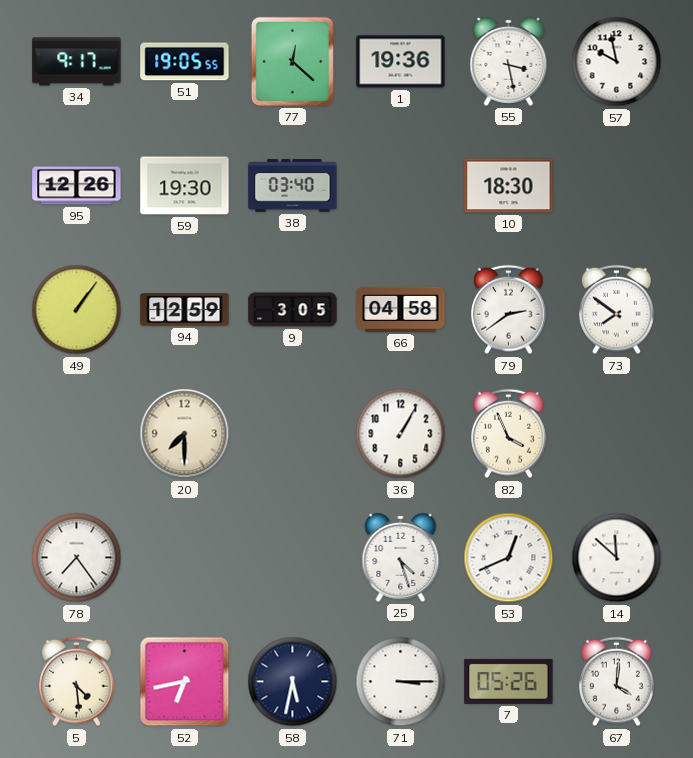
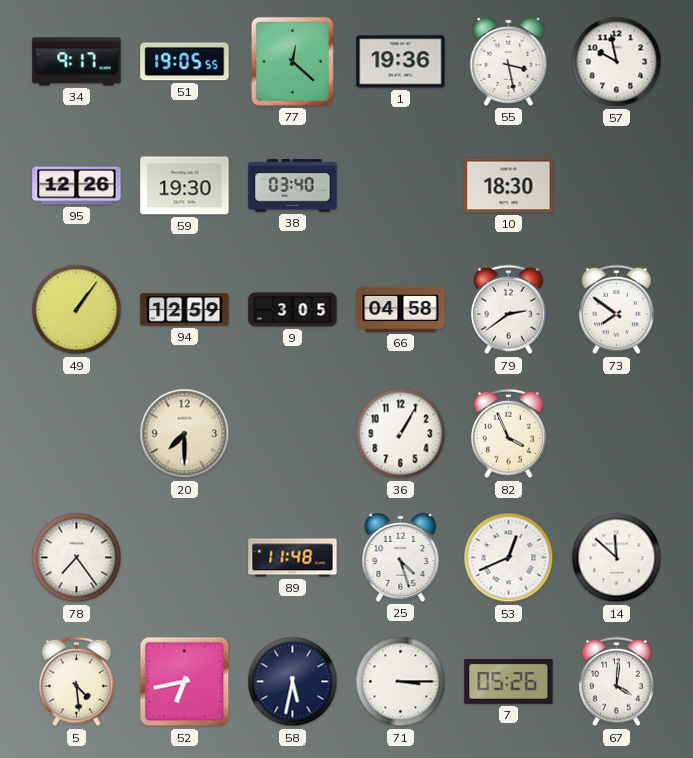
89: none -> 11:48
